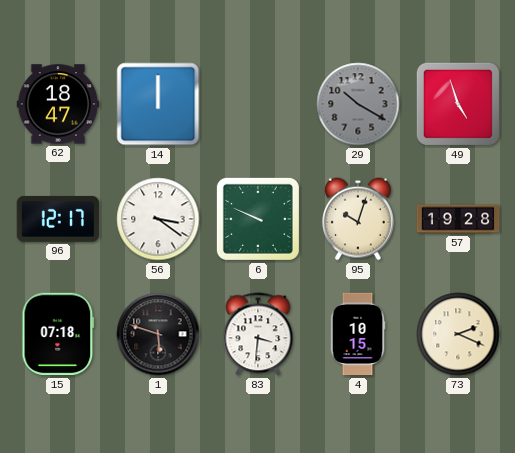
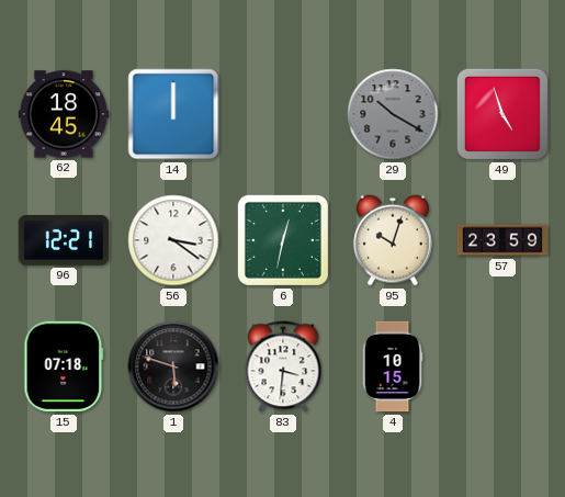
62: 18:47 -> 18:45
96: 12:17 -> 12:21
6: 9:49 -> 12:32
57: 19:28 -> 23:59
73: 2:19 -> none
